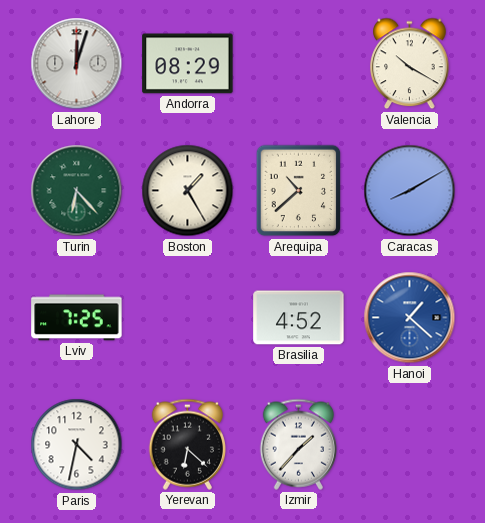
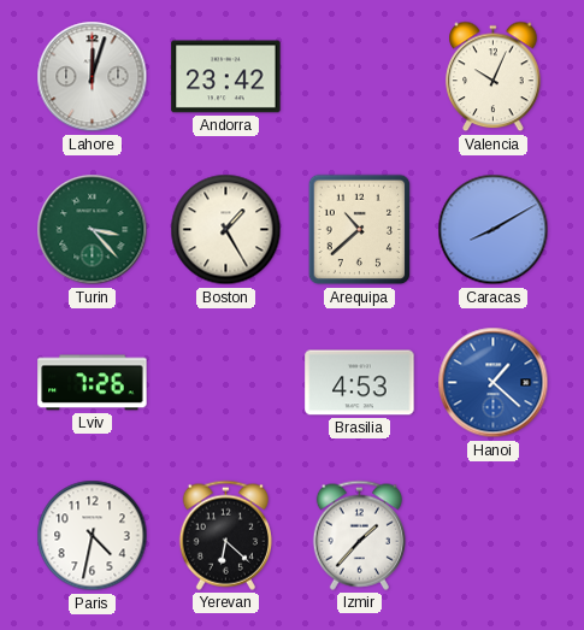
Andorra: 08:29 -> 23:42
Valencia: 10:20 -> 10:04
Turin: 6:23 -> 3:23
Lviv: 7:25 -> 7:26
Brasilia: 4:52 -> 4:53
